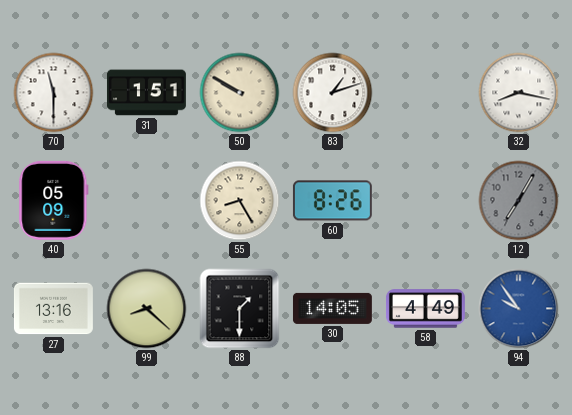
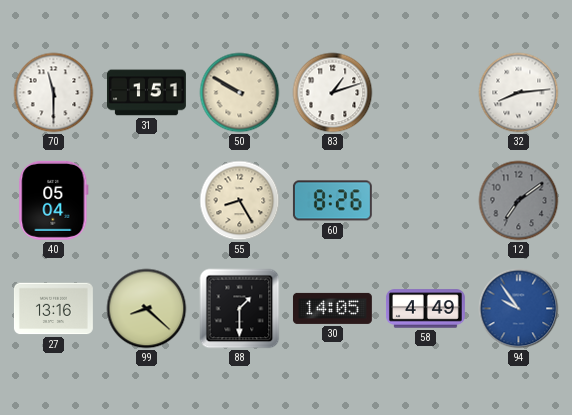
32: 8:17 -> 8:14
40: 05:09 -> 05:04
12: 7:05 -> 7:09
